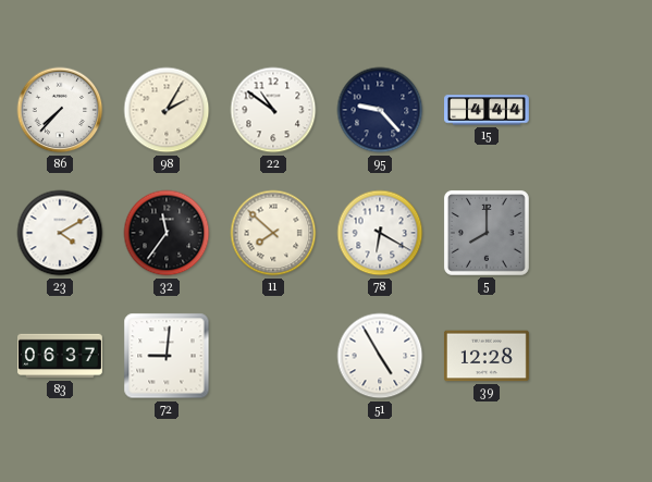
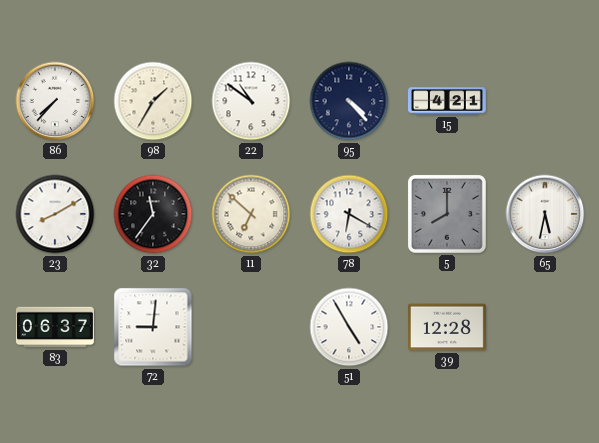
98: 2:05 -> 1:35
95: 9:23 -> 4:23
15: 4:44 -> 4:21
23: 4:10 -> 8:10
11: 7:52 -> 6:52
65: none -> 5:32
